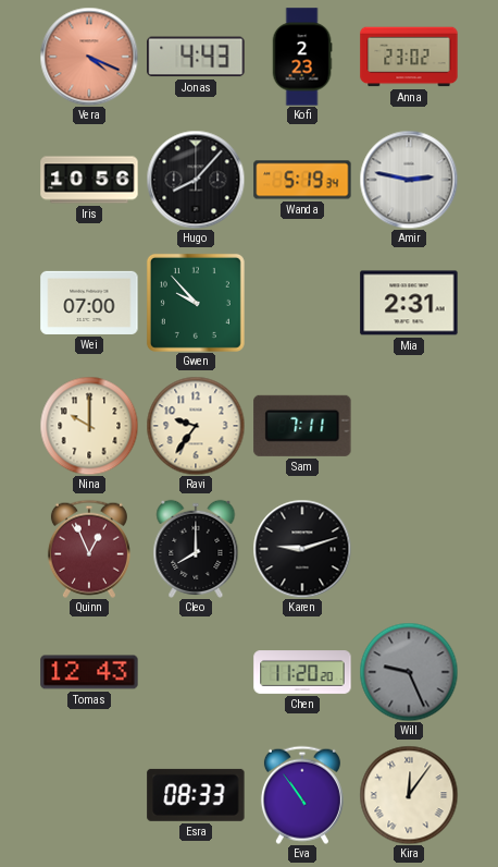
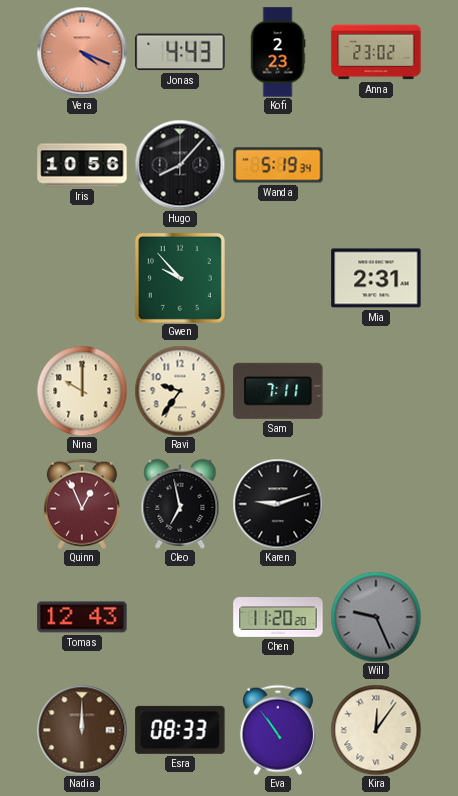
Amir: 2:47 -> none
Wei: 07:00 -> none
Cleo: 8:00 -> 6:58
Nadia: none -> 12:00
